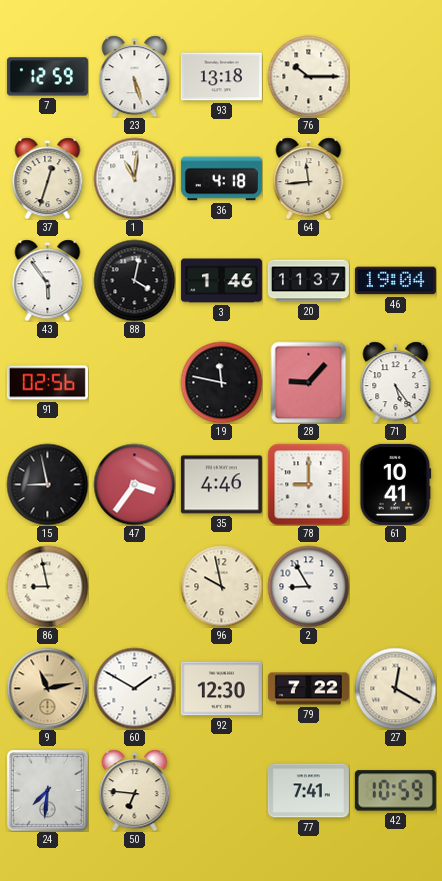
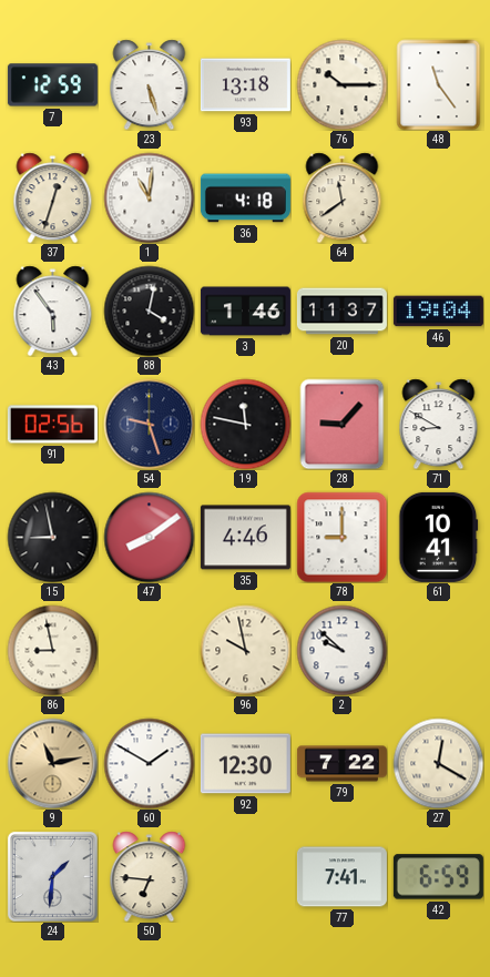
48: none -> 11:24
64: 11:44 -> 11:39
54: none -> 9:27
71: 5:24 -> 8:50
47: 3:36 -> 8:09
2: 8:55 -> 9:52
24: 7:31 -> 1:31
42: 10:59 -> 6:59
